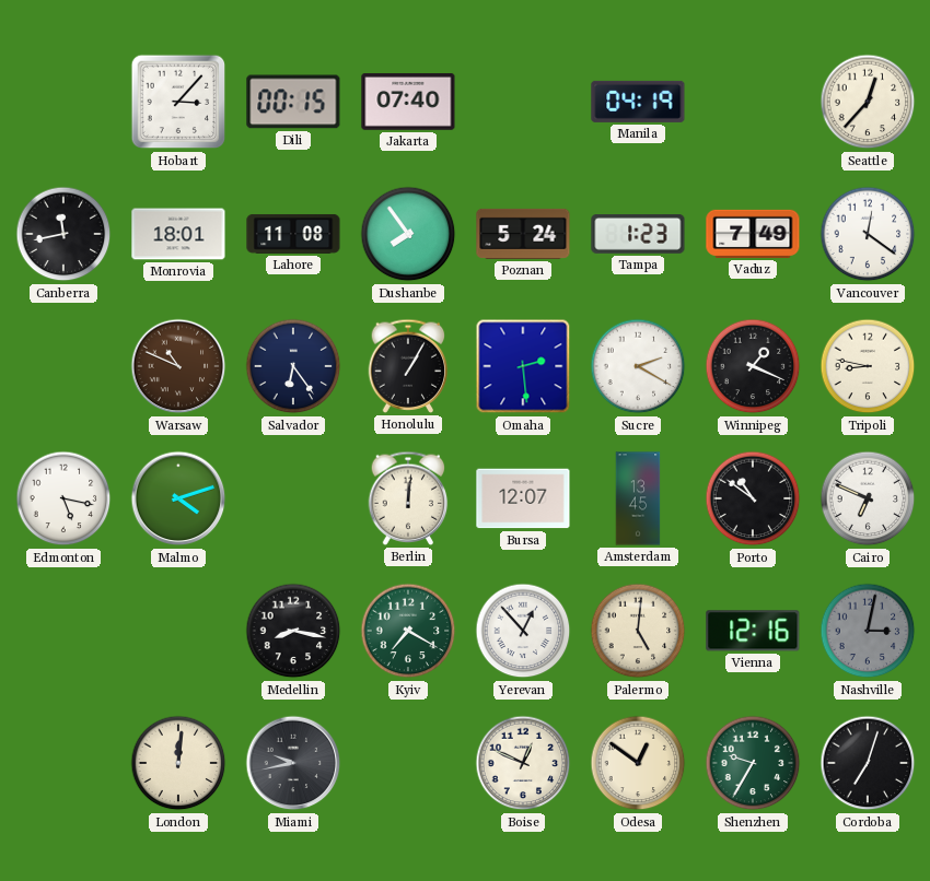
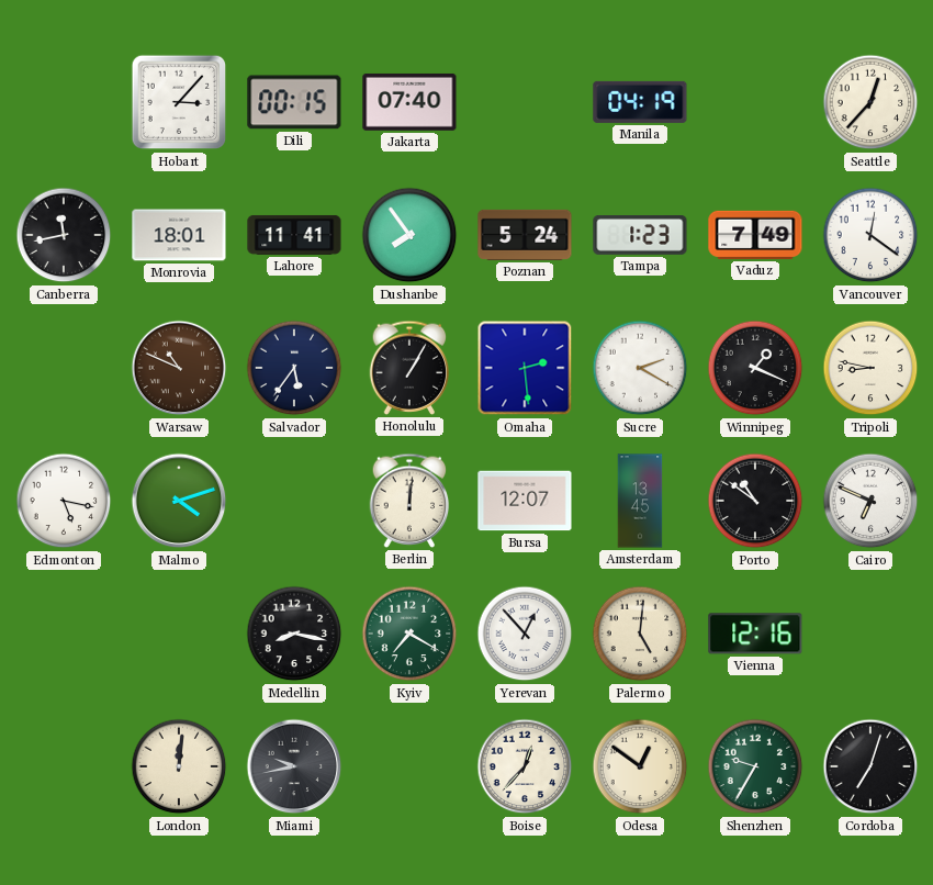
Lahore: 11:08 -> 11:41
Salvador: 6:24 -> 5:36
Nashville: 3:02 -> none
Boise: 12:49 -> 12:37
